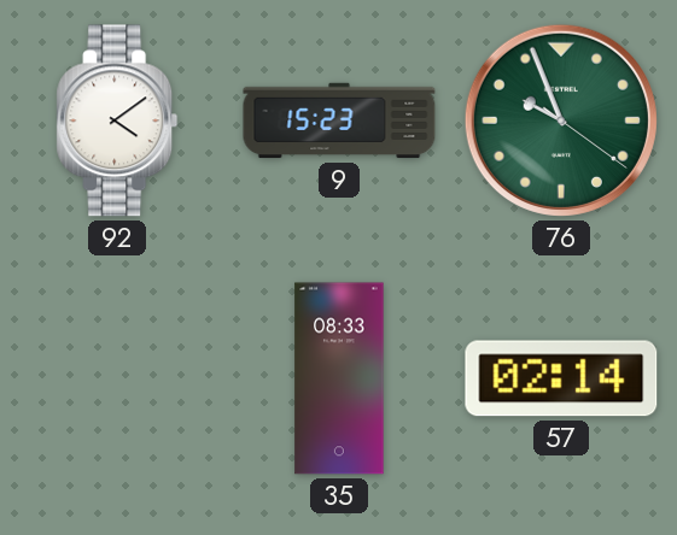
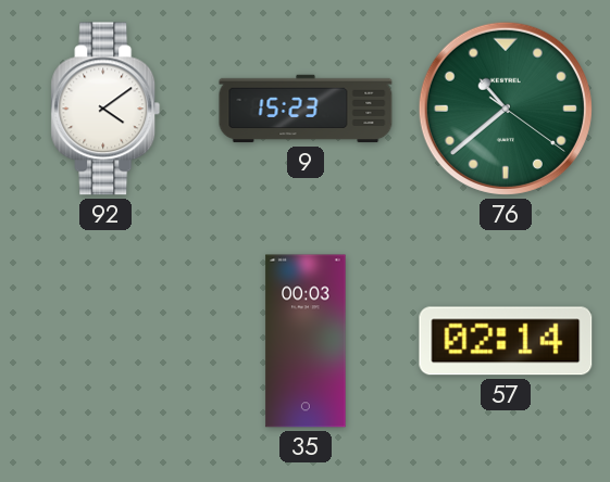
76: 9:56 -> 10:38
35: 08:33 -> 00:03
